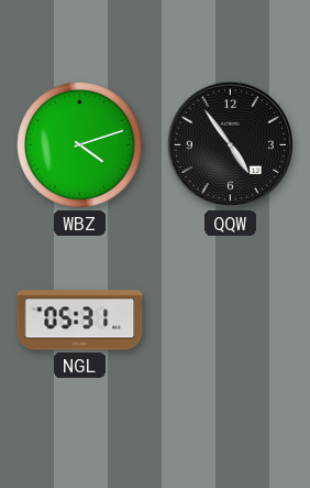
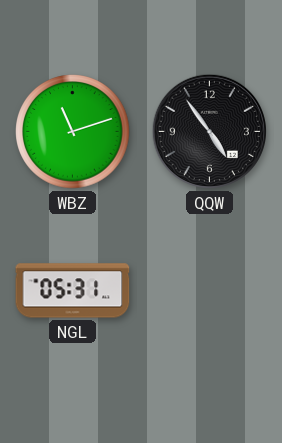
WBZ: 4:12 -> 11:12
